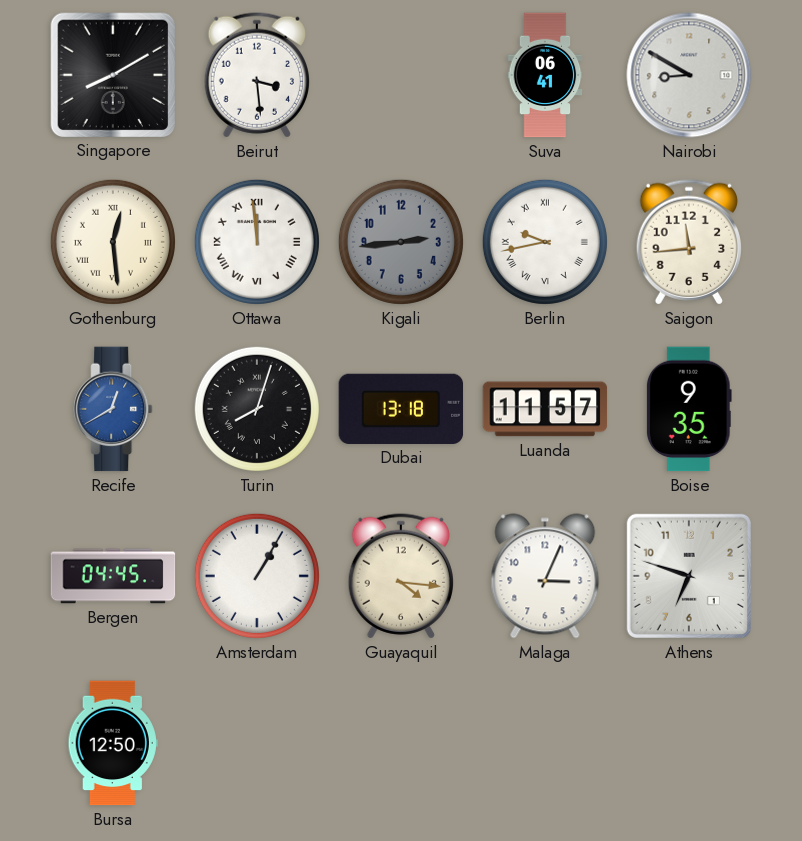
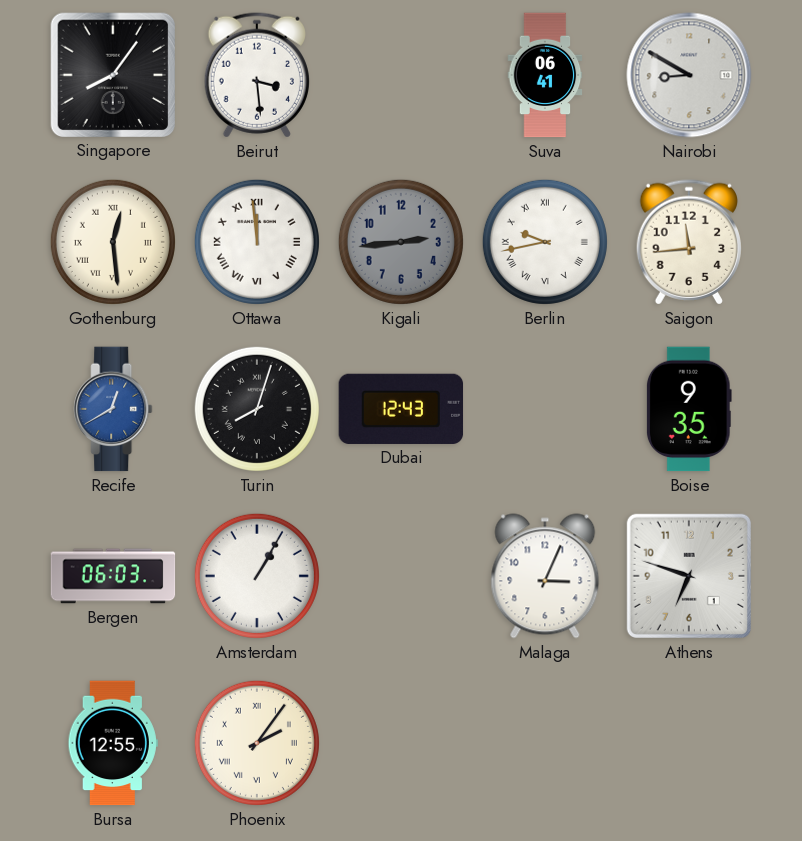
Singapore: 8:10 -> 8:06
Dubai: 13:18 -> 12:43
Luanda: 11:57 -> none
Bergen: 04:45 -> 06:03
Guayaquil: 4:16 -> none
Bursa: 12:50 -> 12:55
Phoenix: none -> 2:06
